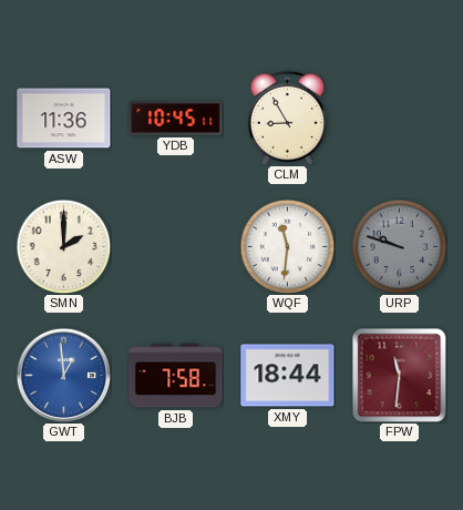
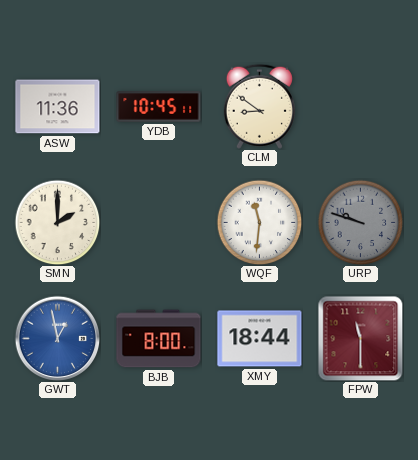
CLM: 8:55 -> 8:51
GWT: 12:59 -> 12:58
BJB: 7:58 -> 8:00
FPW: 11:31 -> 11:30
